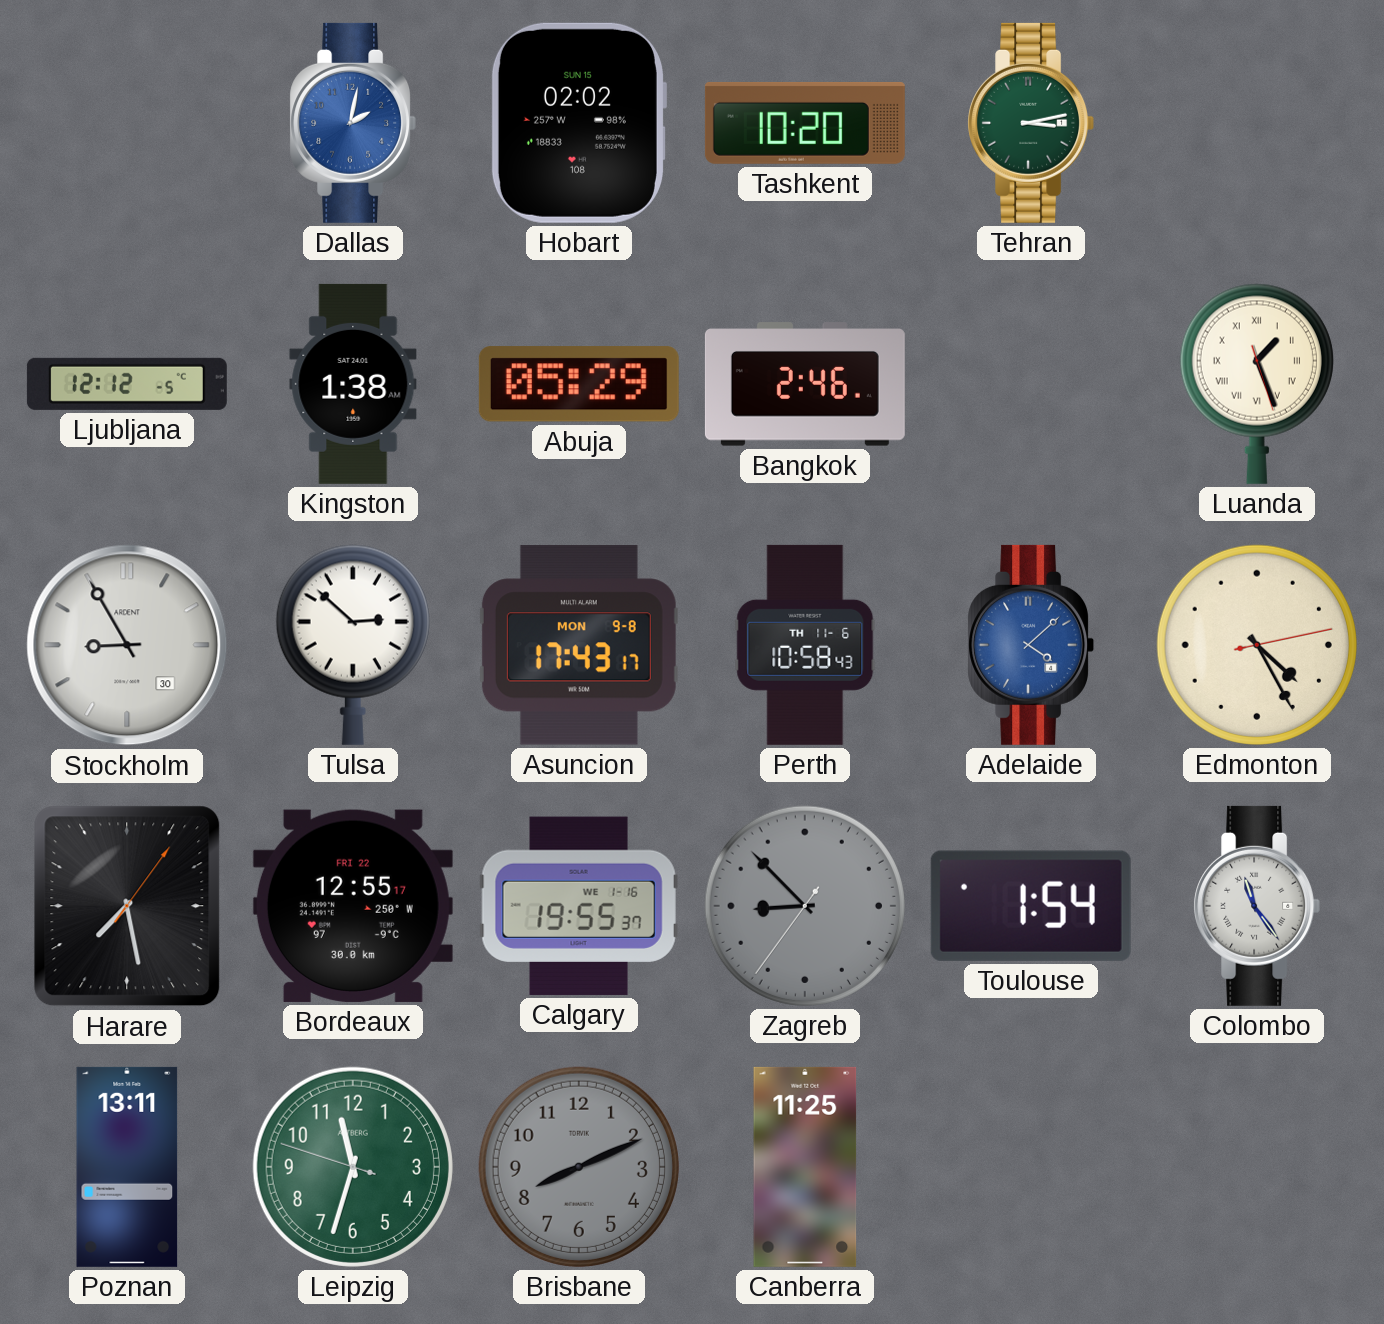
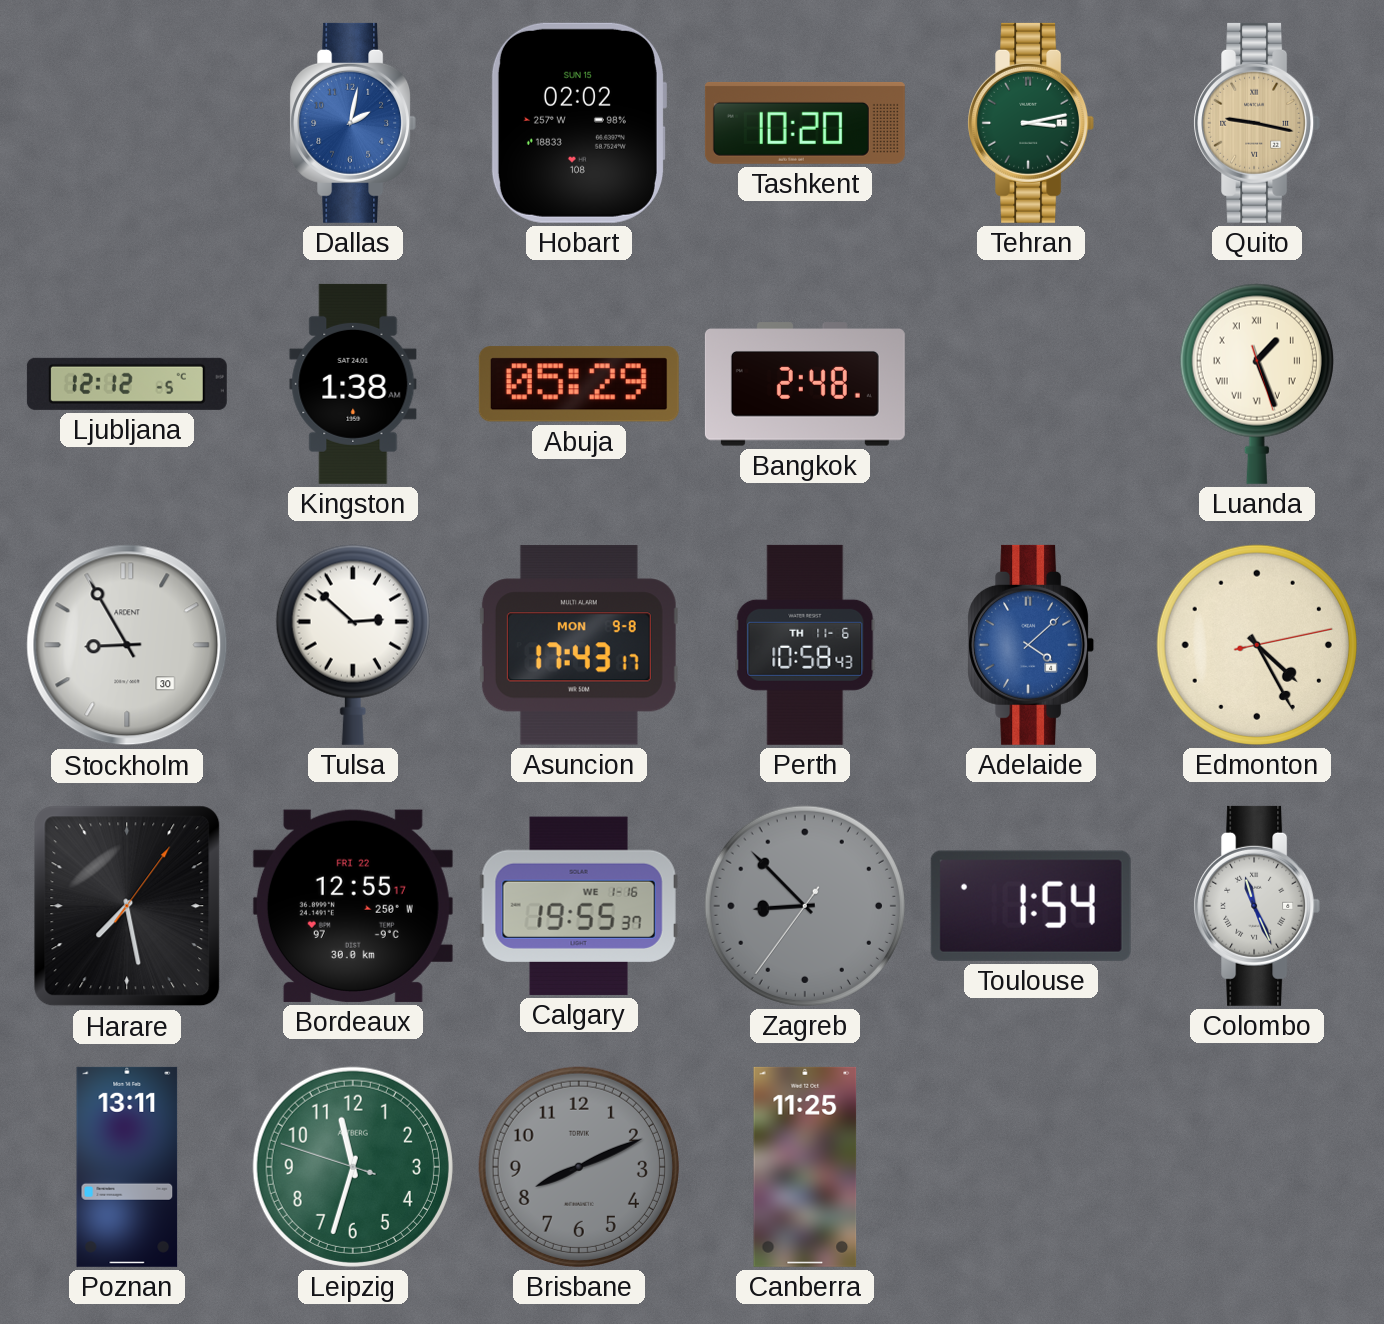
Quito: none -> 9:17
Bangkok: 2:46 -> 2:48
Colombo: 11:24 -> 11:26
